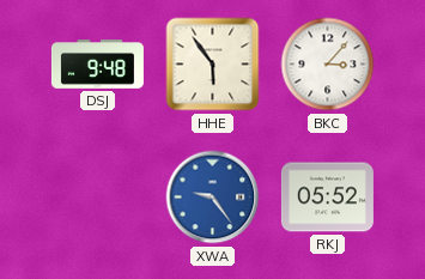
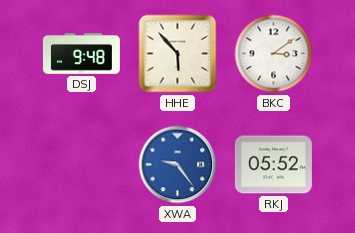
HHE: 5:54 -> 5:53
BKC: 3:07 -> 3:09
